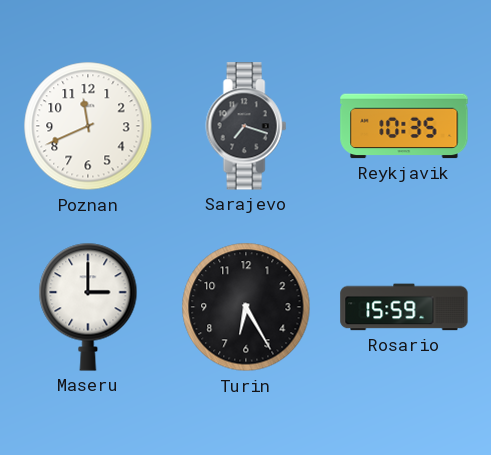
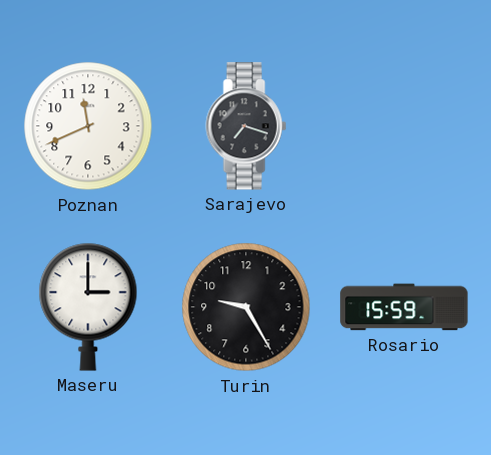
Reykjavik: 10:35 -> none
Turin: 6:25 -> 9:25
